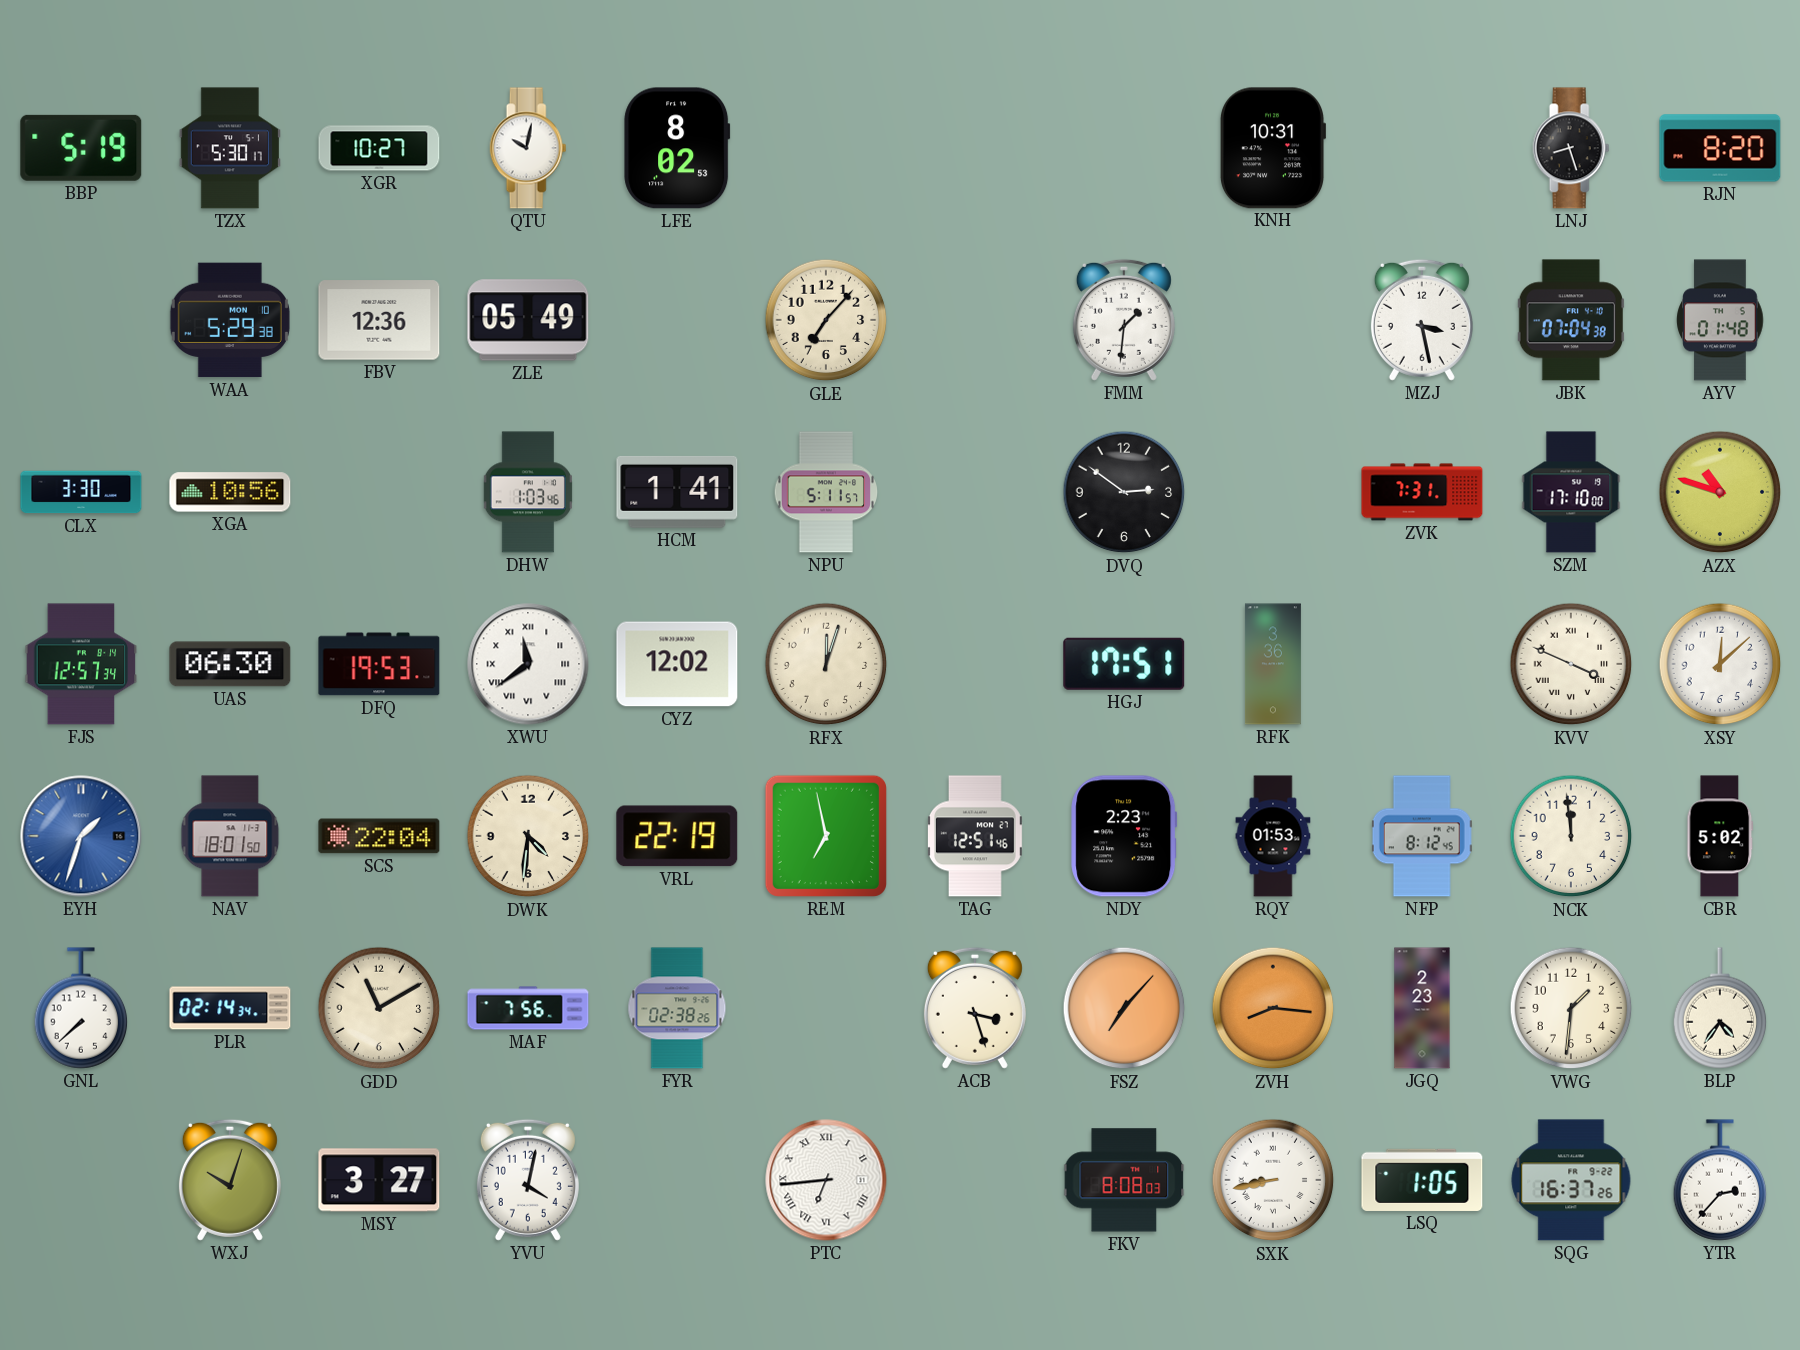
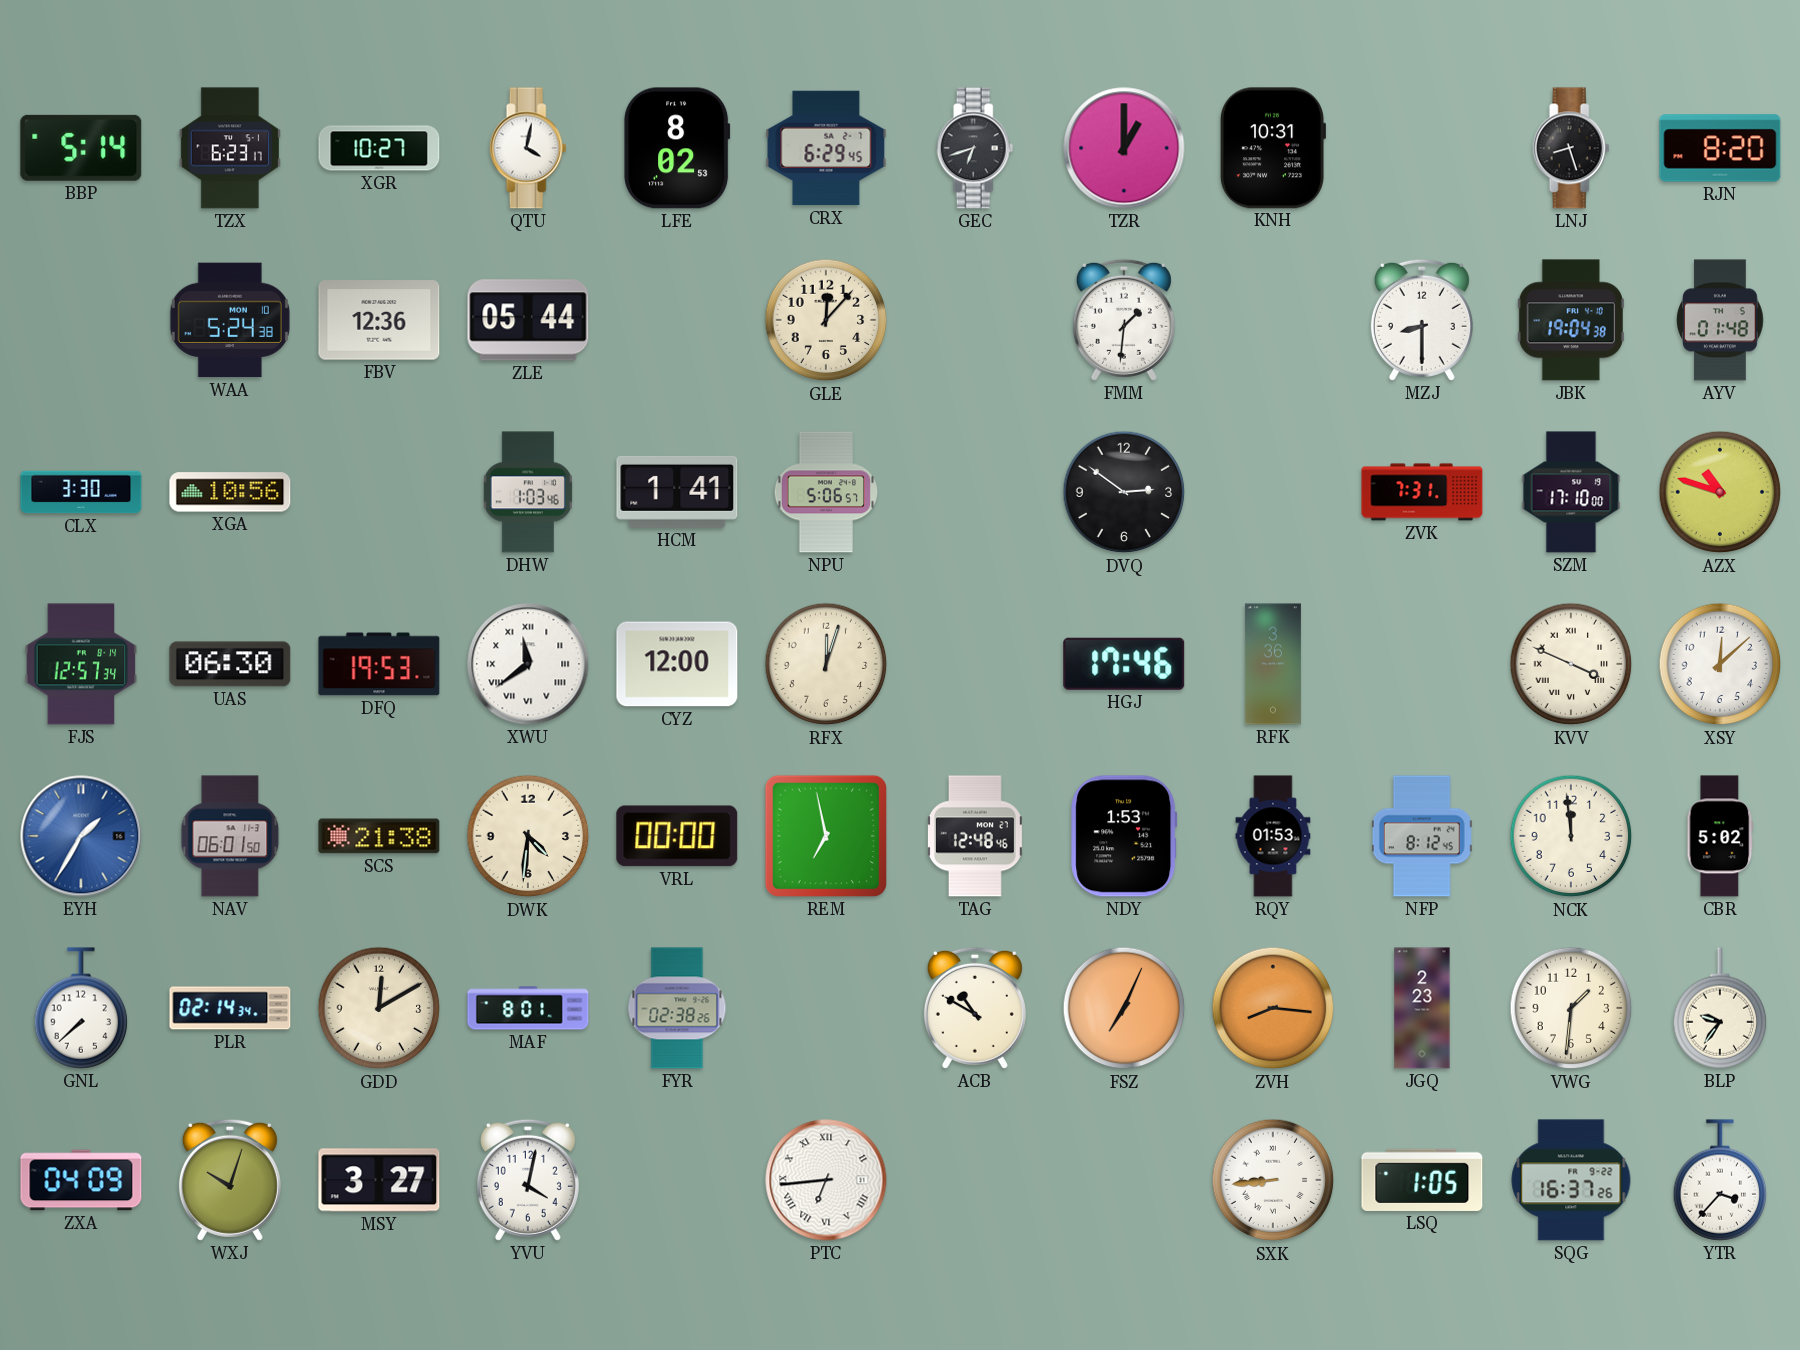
BBP: 5:19 -> 5:14
TZX: 5:30 -> 6:23
QTU: 10:02 -> 4:02
CRX: none -> 6:29
GEC: none -> 6:42
TZR: none -> 1:00
WAA: 5:29 -> 5:24
ZLE: 05:49 -> 05:44
GLE: 7:07 -> 12:07
MZJ: 3:28 -> 8:30
JBK: 07:04 -> 19:04
NPU: 5:11 -> 5:06
CYZ: 12:02 -> 12:00
HGJ: 17:51 -> 17:46
EYH: 1:33 -> 1:35
NAV: 18:01 -> 06:01
SCS: 22:04 -> 21:38
VRL: 22:19 -> 00:00
TAG: 12:51 -> 12:48
NDY: 2:23 -> 1:53
GDD: 11:10 -> 12:10
MAF: 7:56 -> 8:01
ACB: 3:27 -> 10:50
FSZ: 7:07 -> 7:04
BLP: 4:36 -> 9:36
ZXA: none -> 04:09
FKV: 8:08 -> none
SXK: 8:43 -> 8:44
YTR: 2:37 -> 3:37
